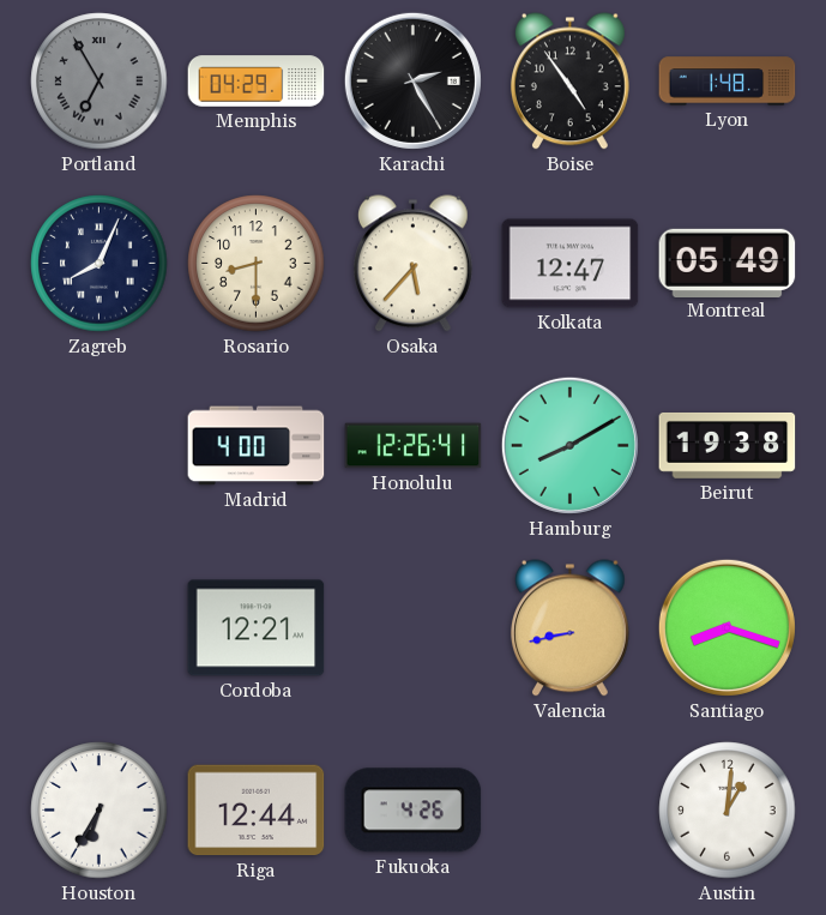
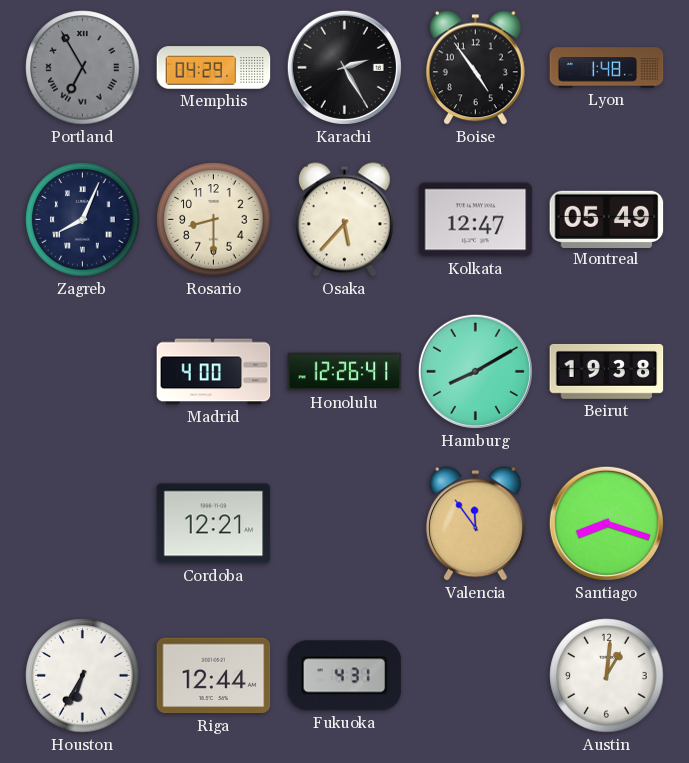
Valencia: 8:43 -> 11:54
Fukuoka: 4:26 -> 4:31
